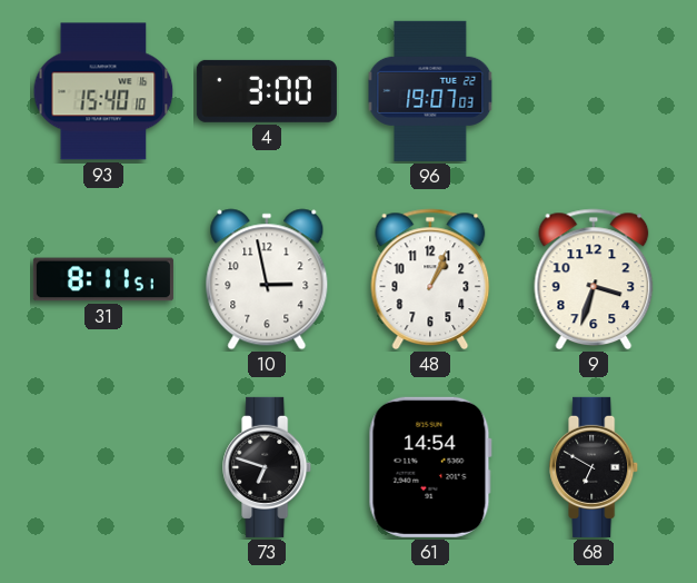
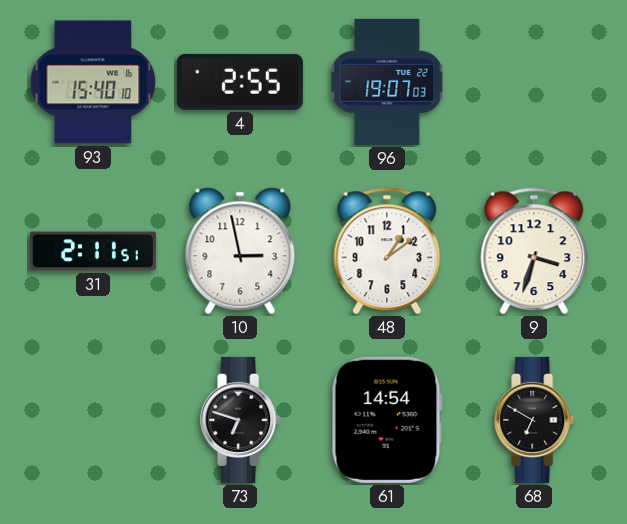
4: 3:00 -> 2:55
31: 8:11 -> 2:11
48: 1:04 -> 1:09
